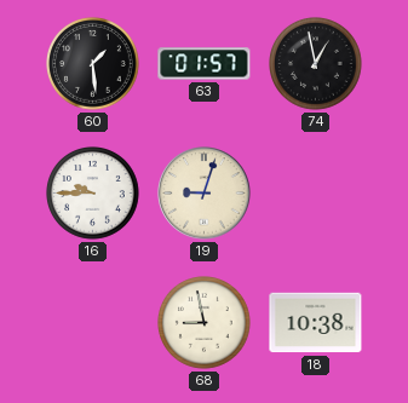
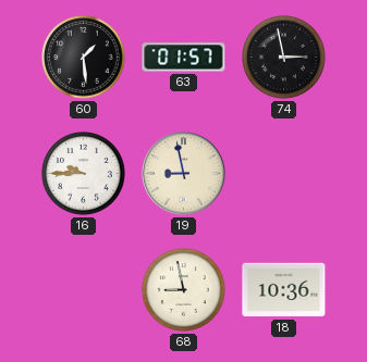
74: 12:58 -> 2:58
19: 9:03 -> 8:58
18: 10:38 -> 10:36
